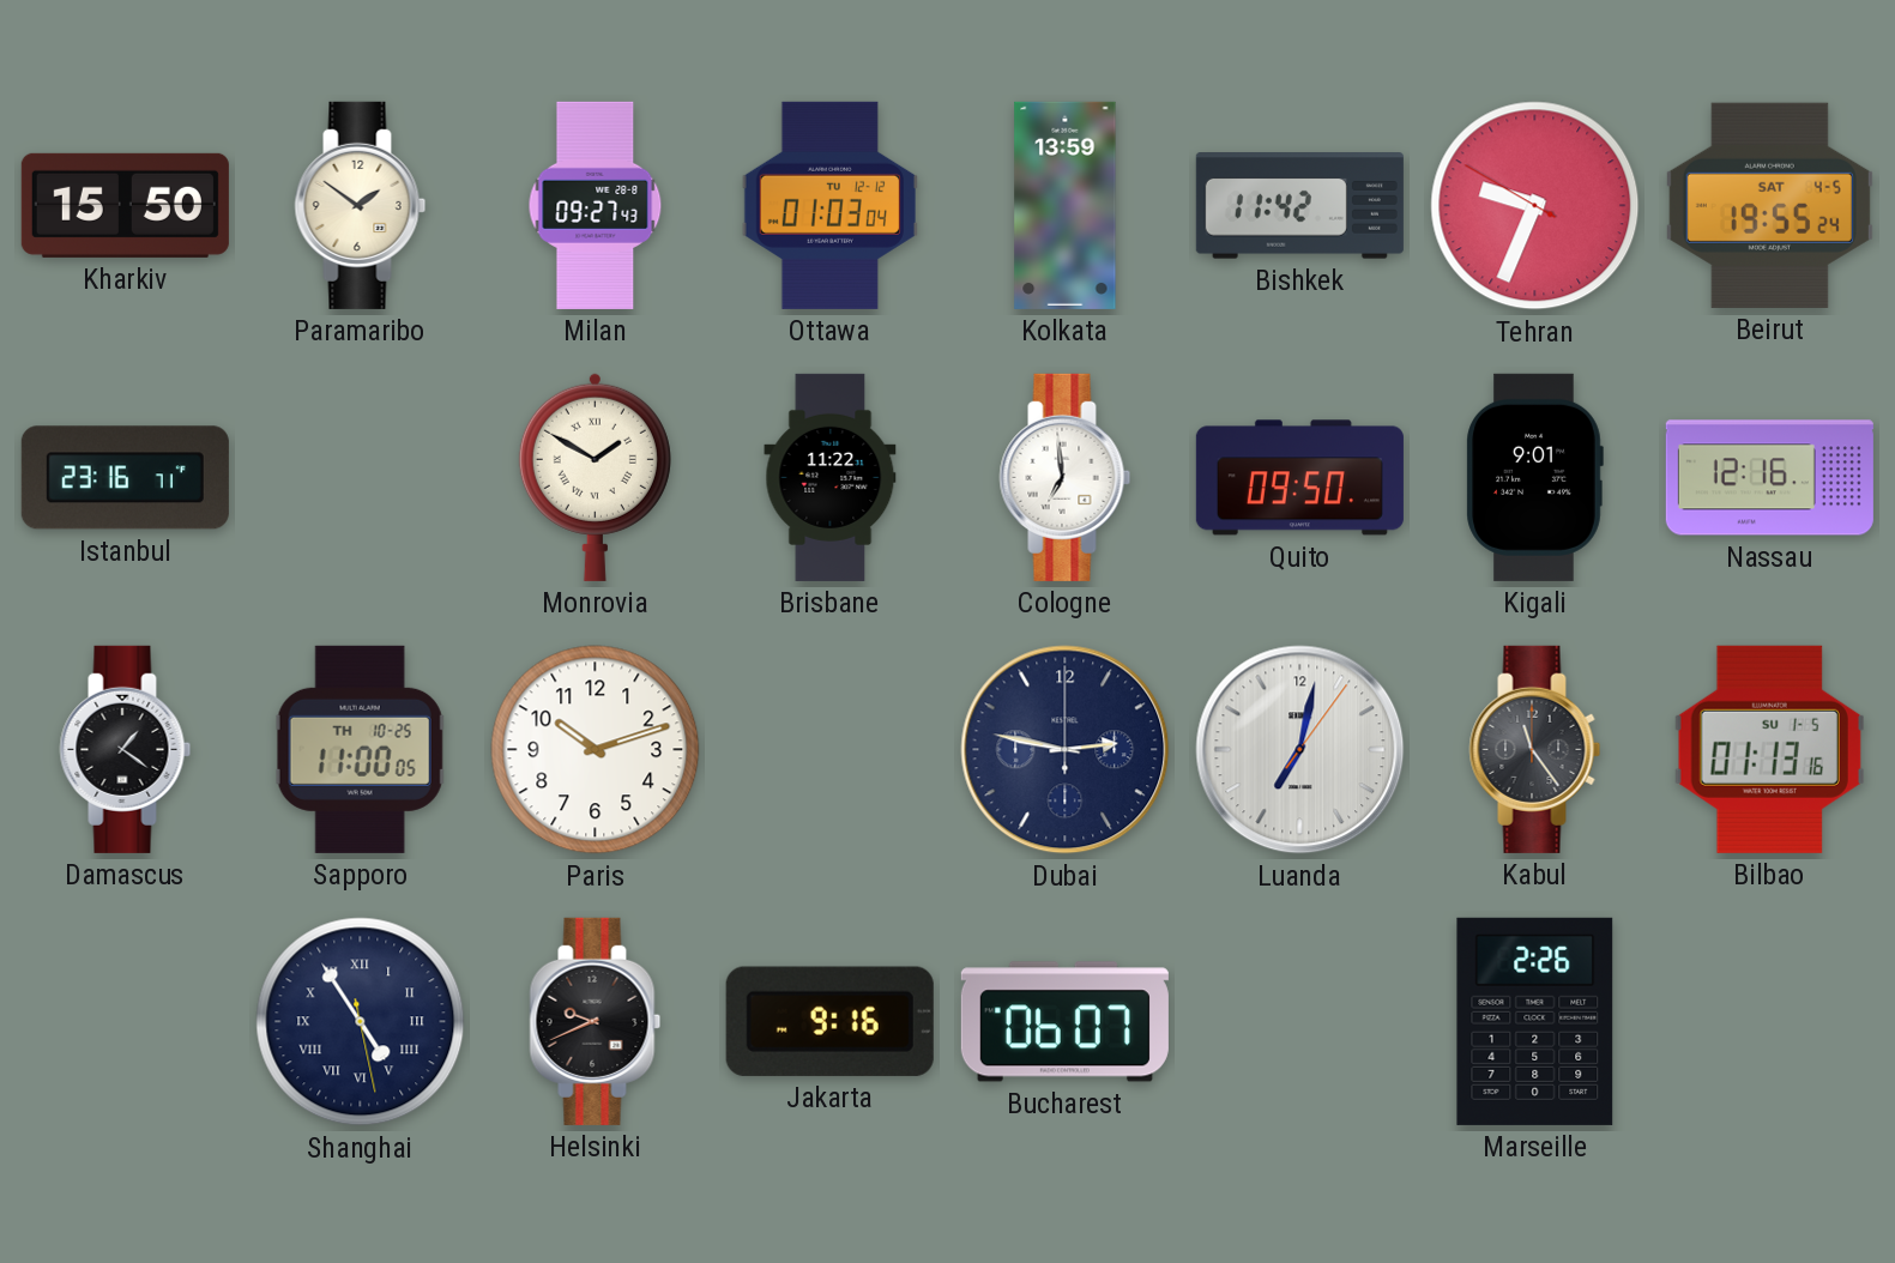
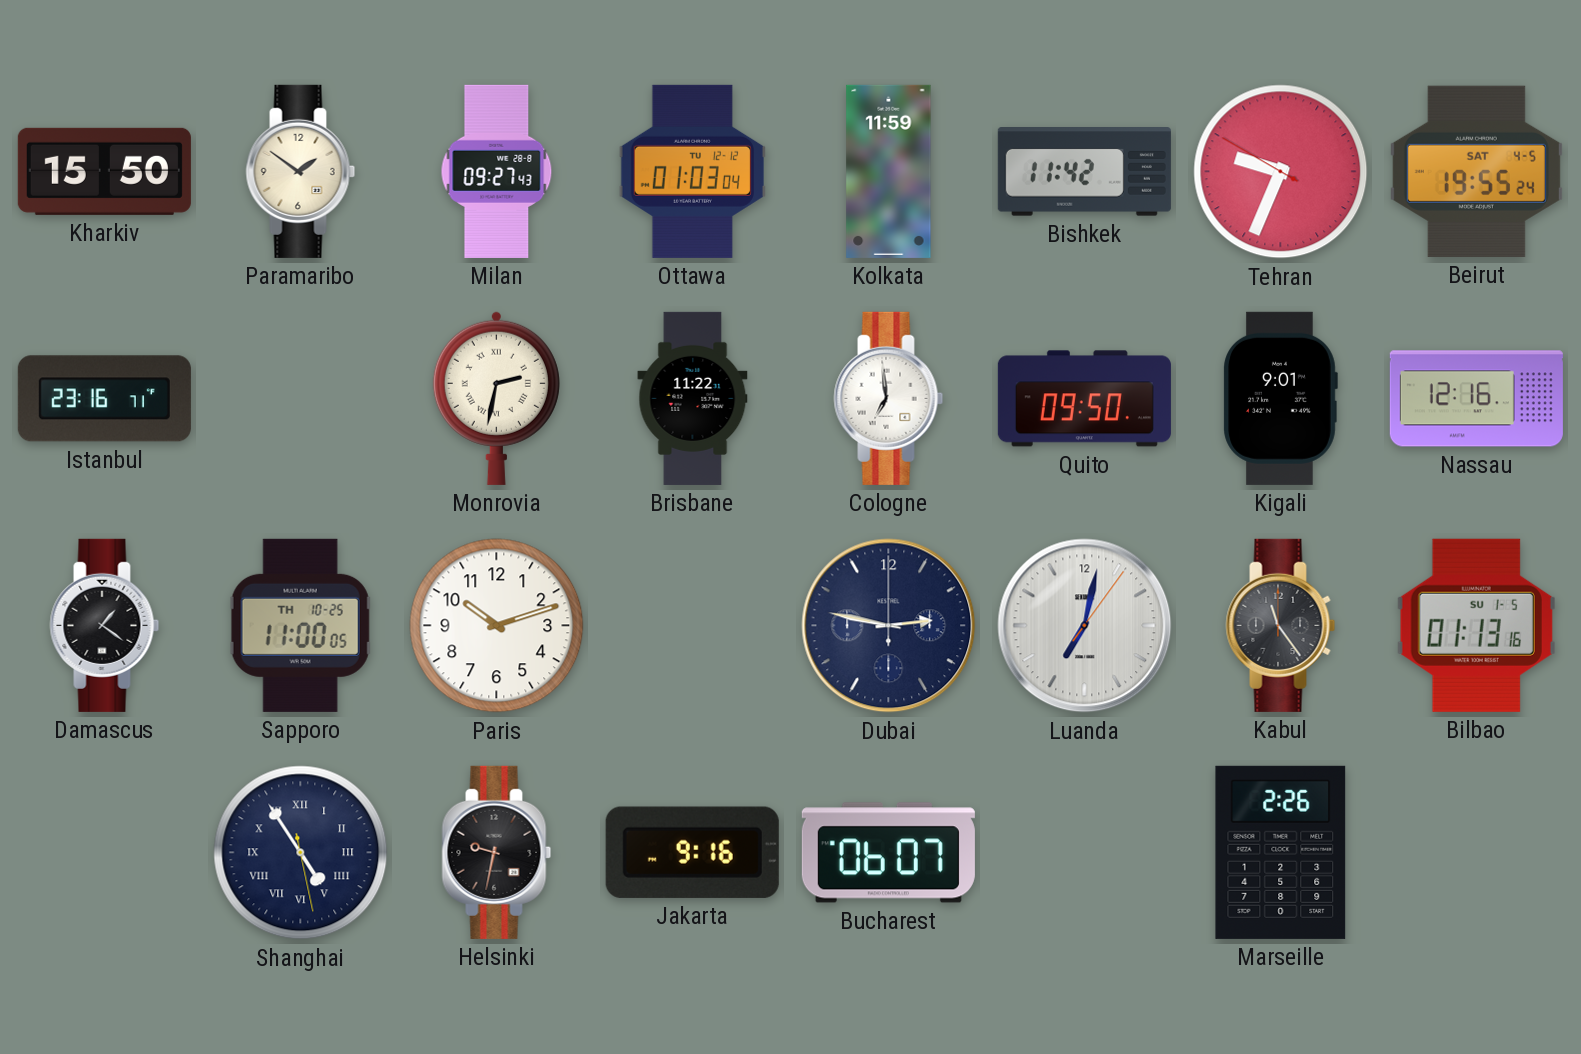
Kolkata: 13:59 -> 11:59
Monrovia: 1:50 -> 2:32
Helsinki: 9:41 -> 9:32
